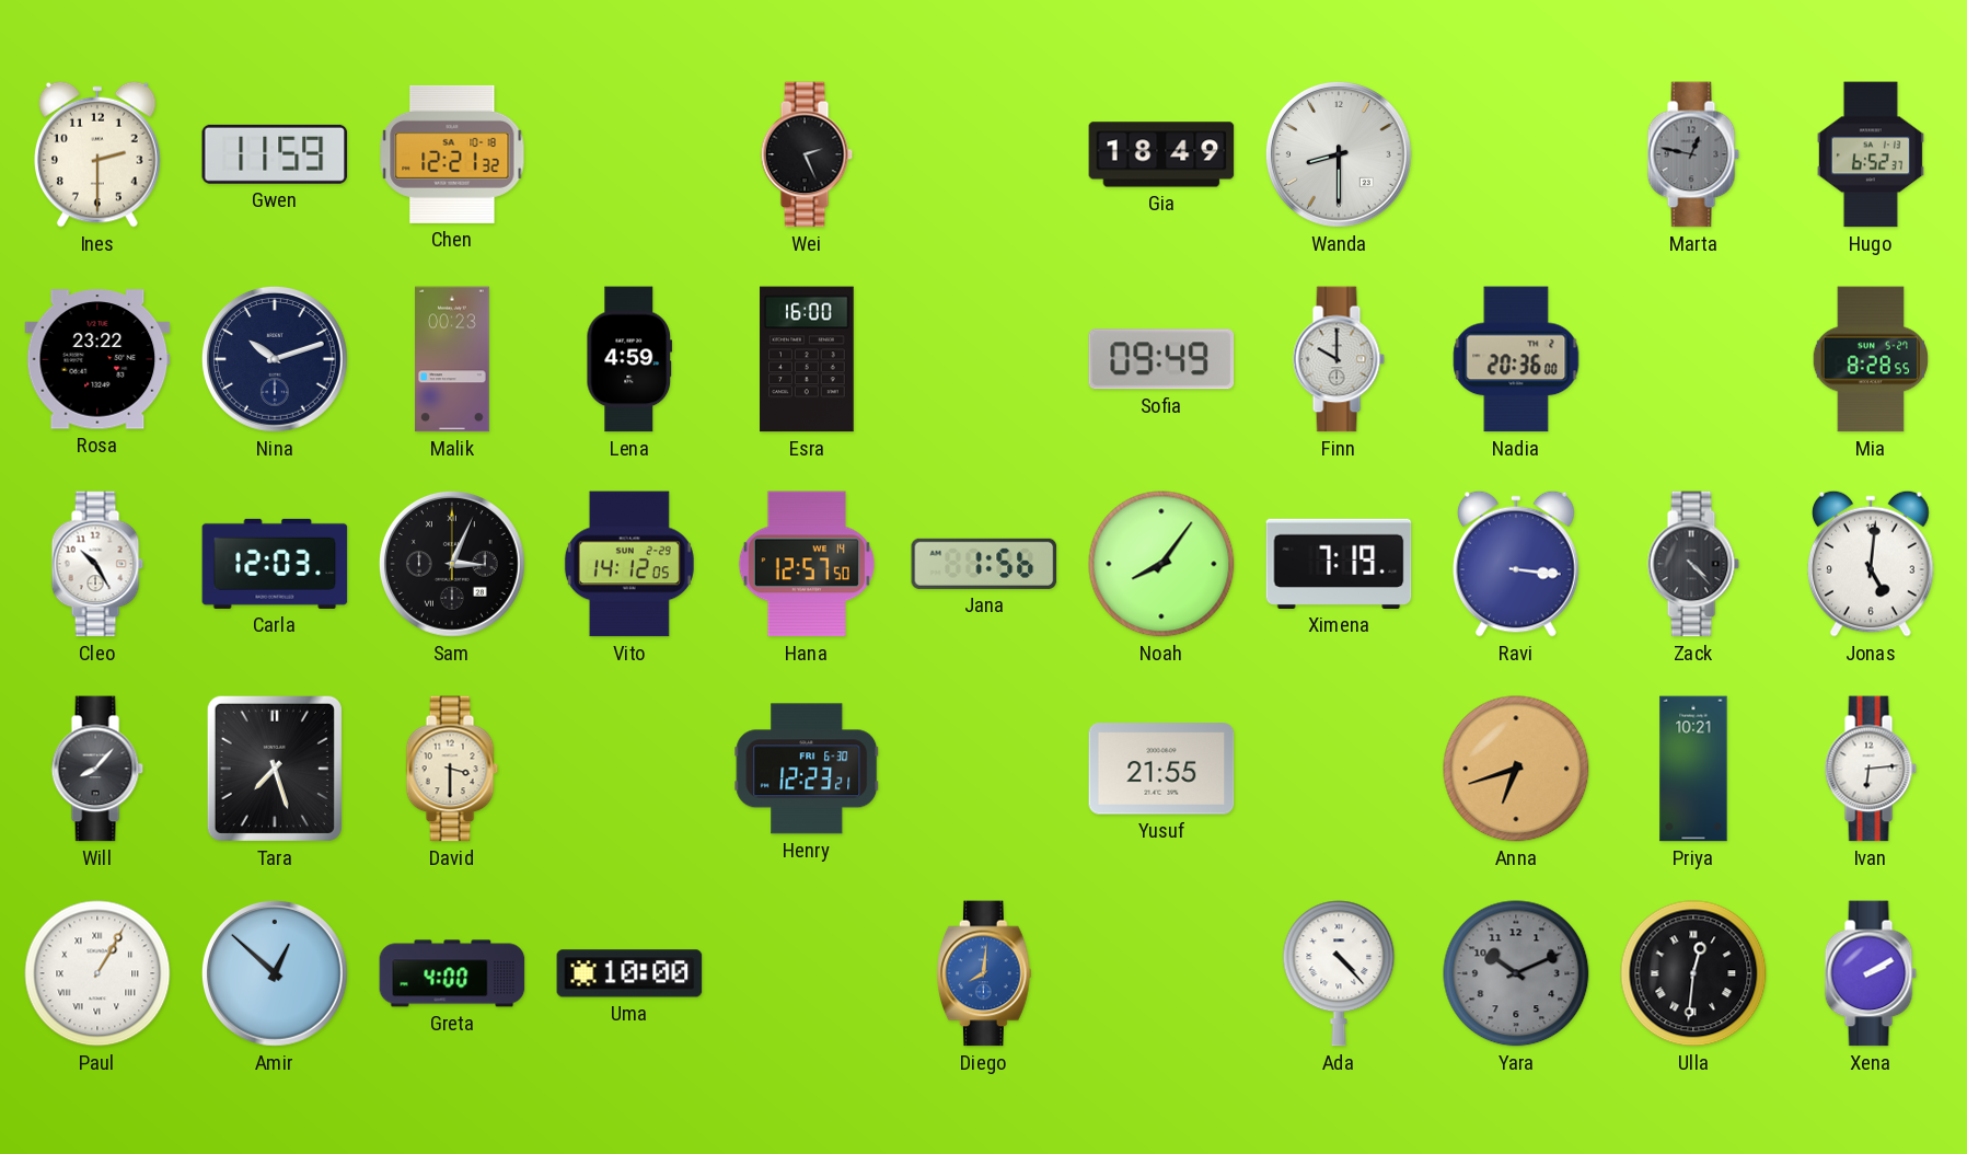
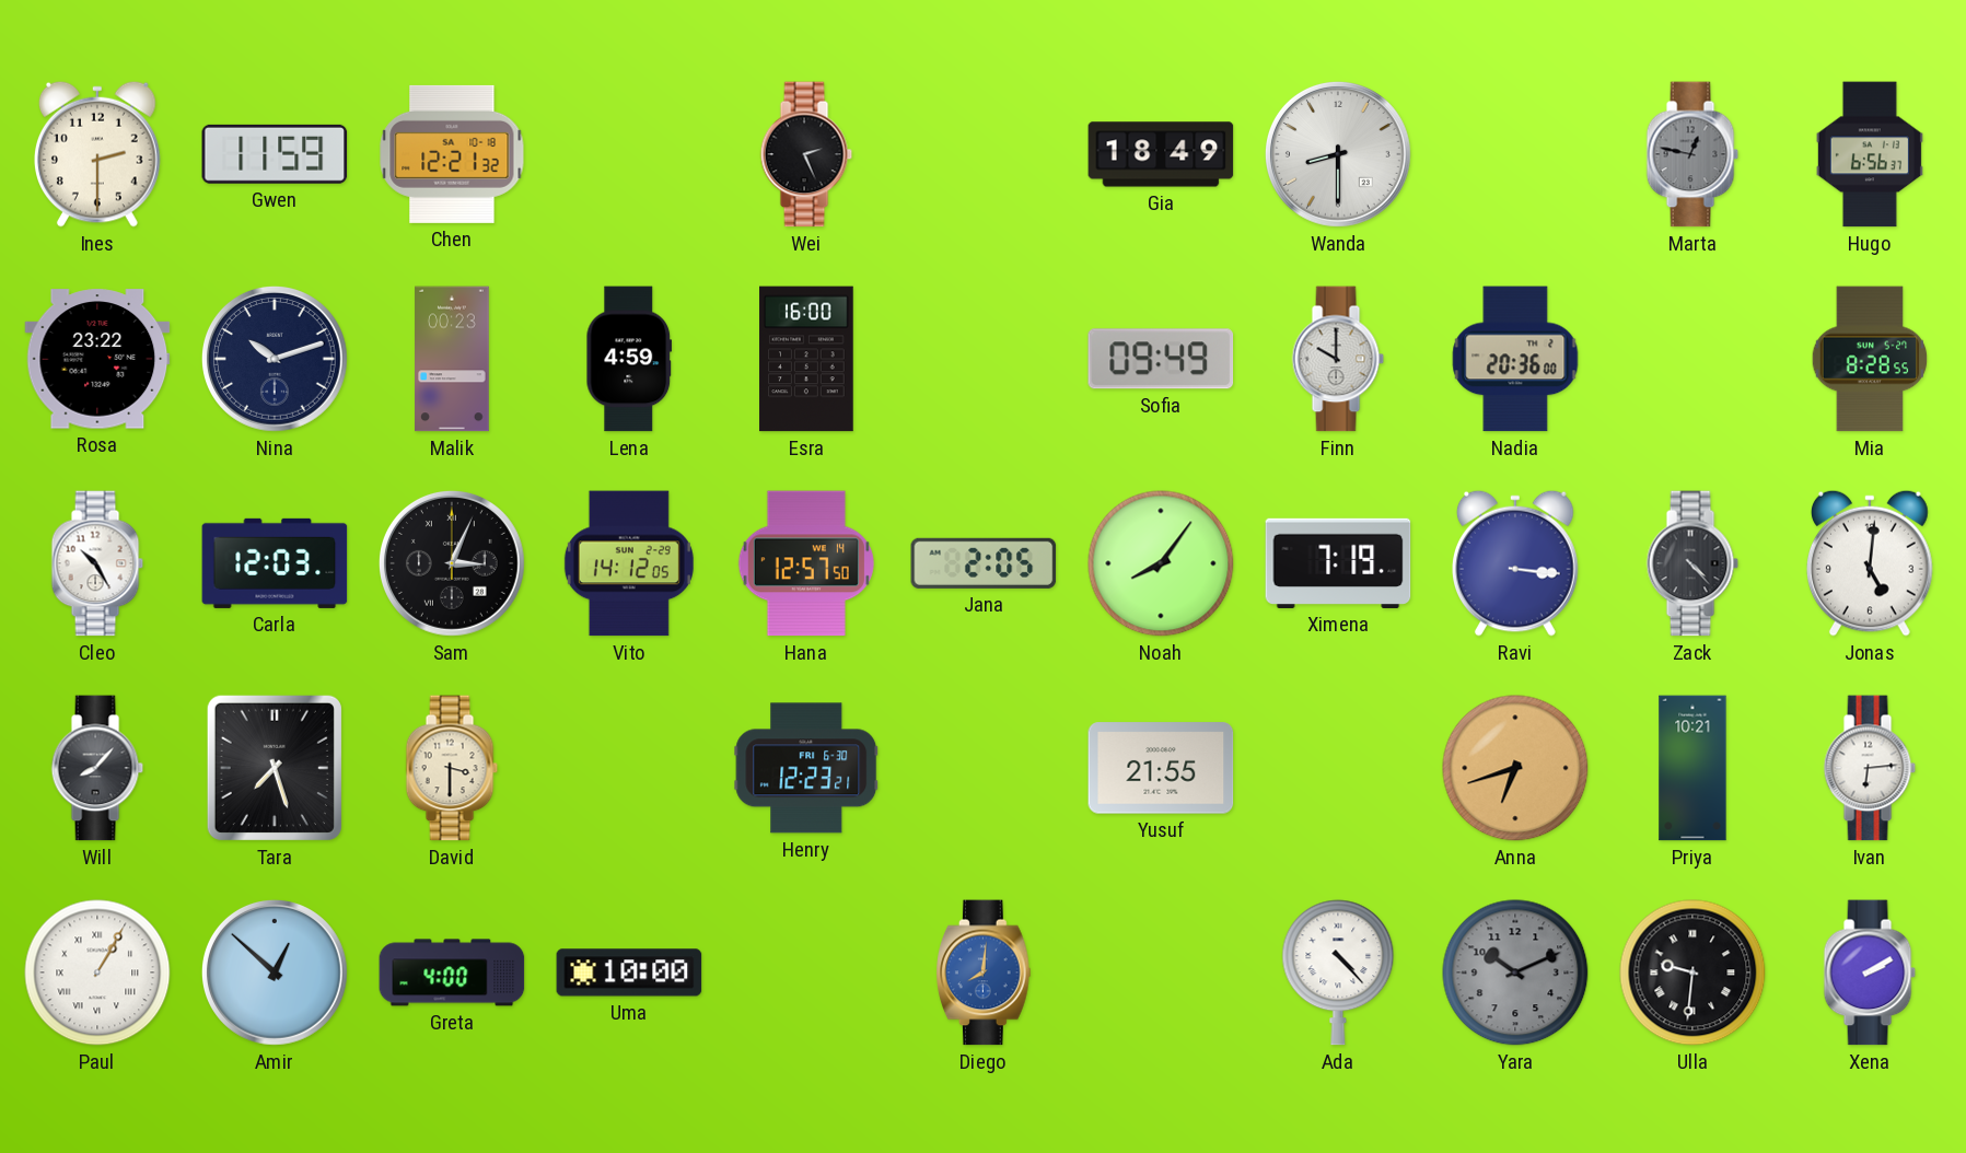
Hugo: 6:52 -> 6:56
Jana: 1:56 -> 2:05
Ulla: 12:31 -> 9:31
